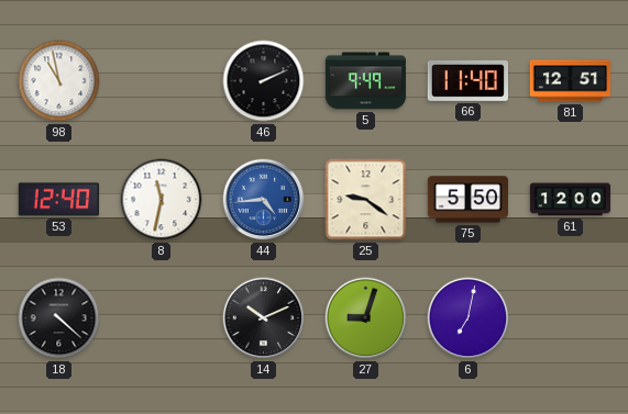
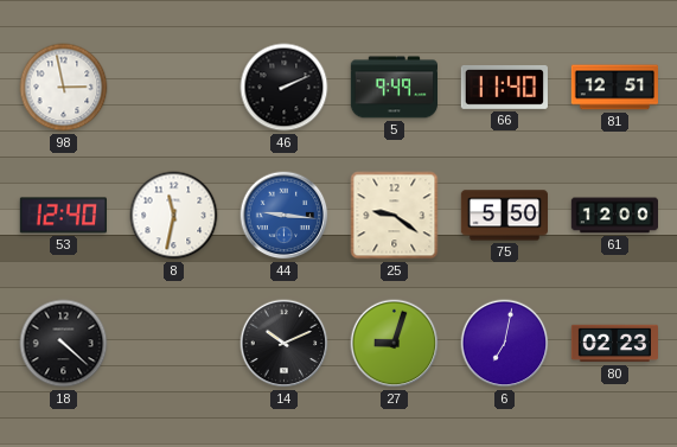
98: 10:58 -> 2:58
44: 4:44 -> 9:16
80: none -> 02:23
